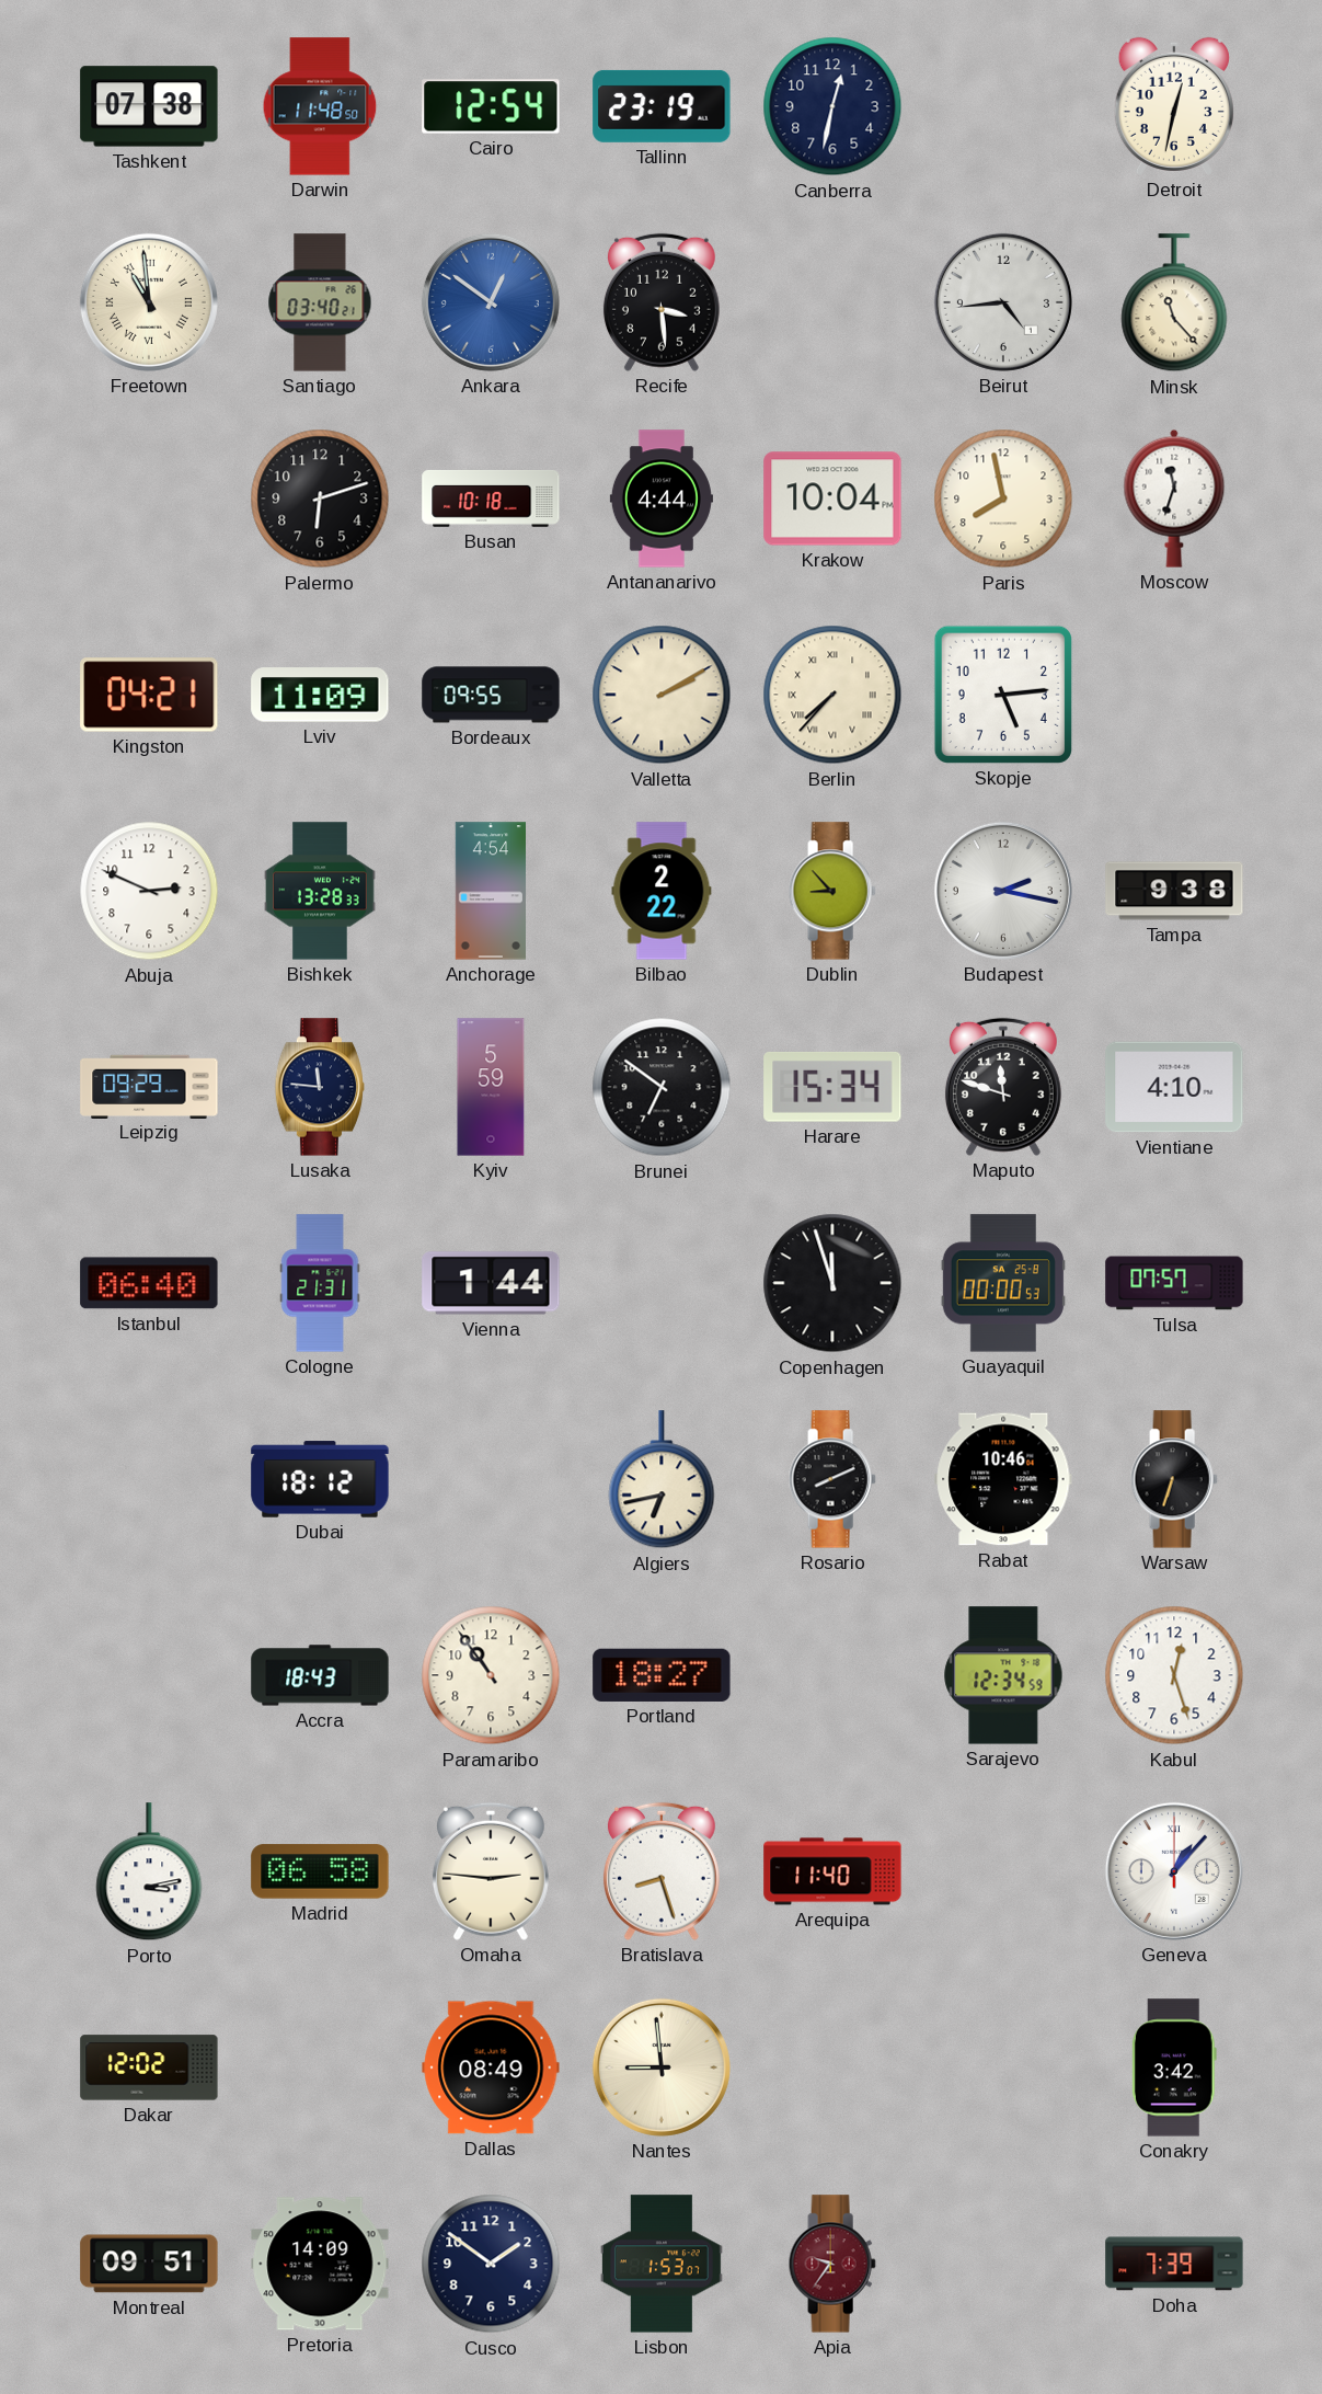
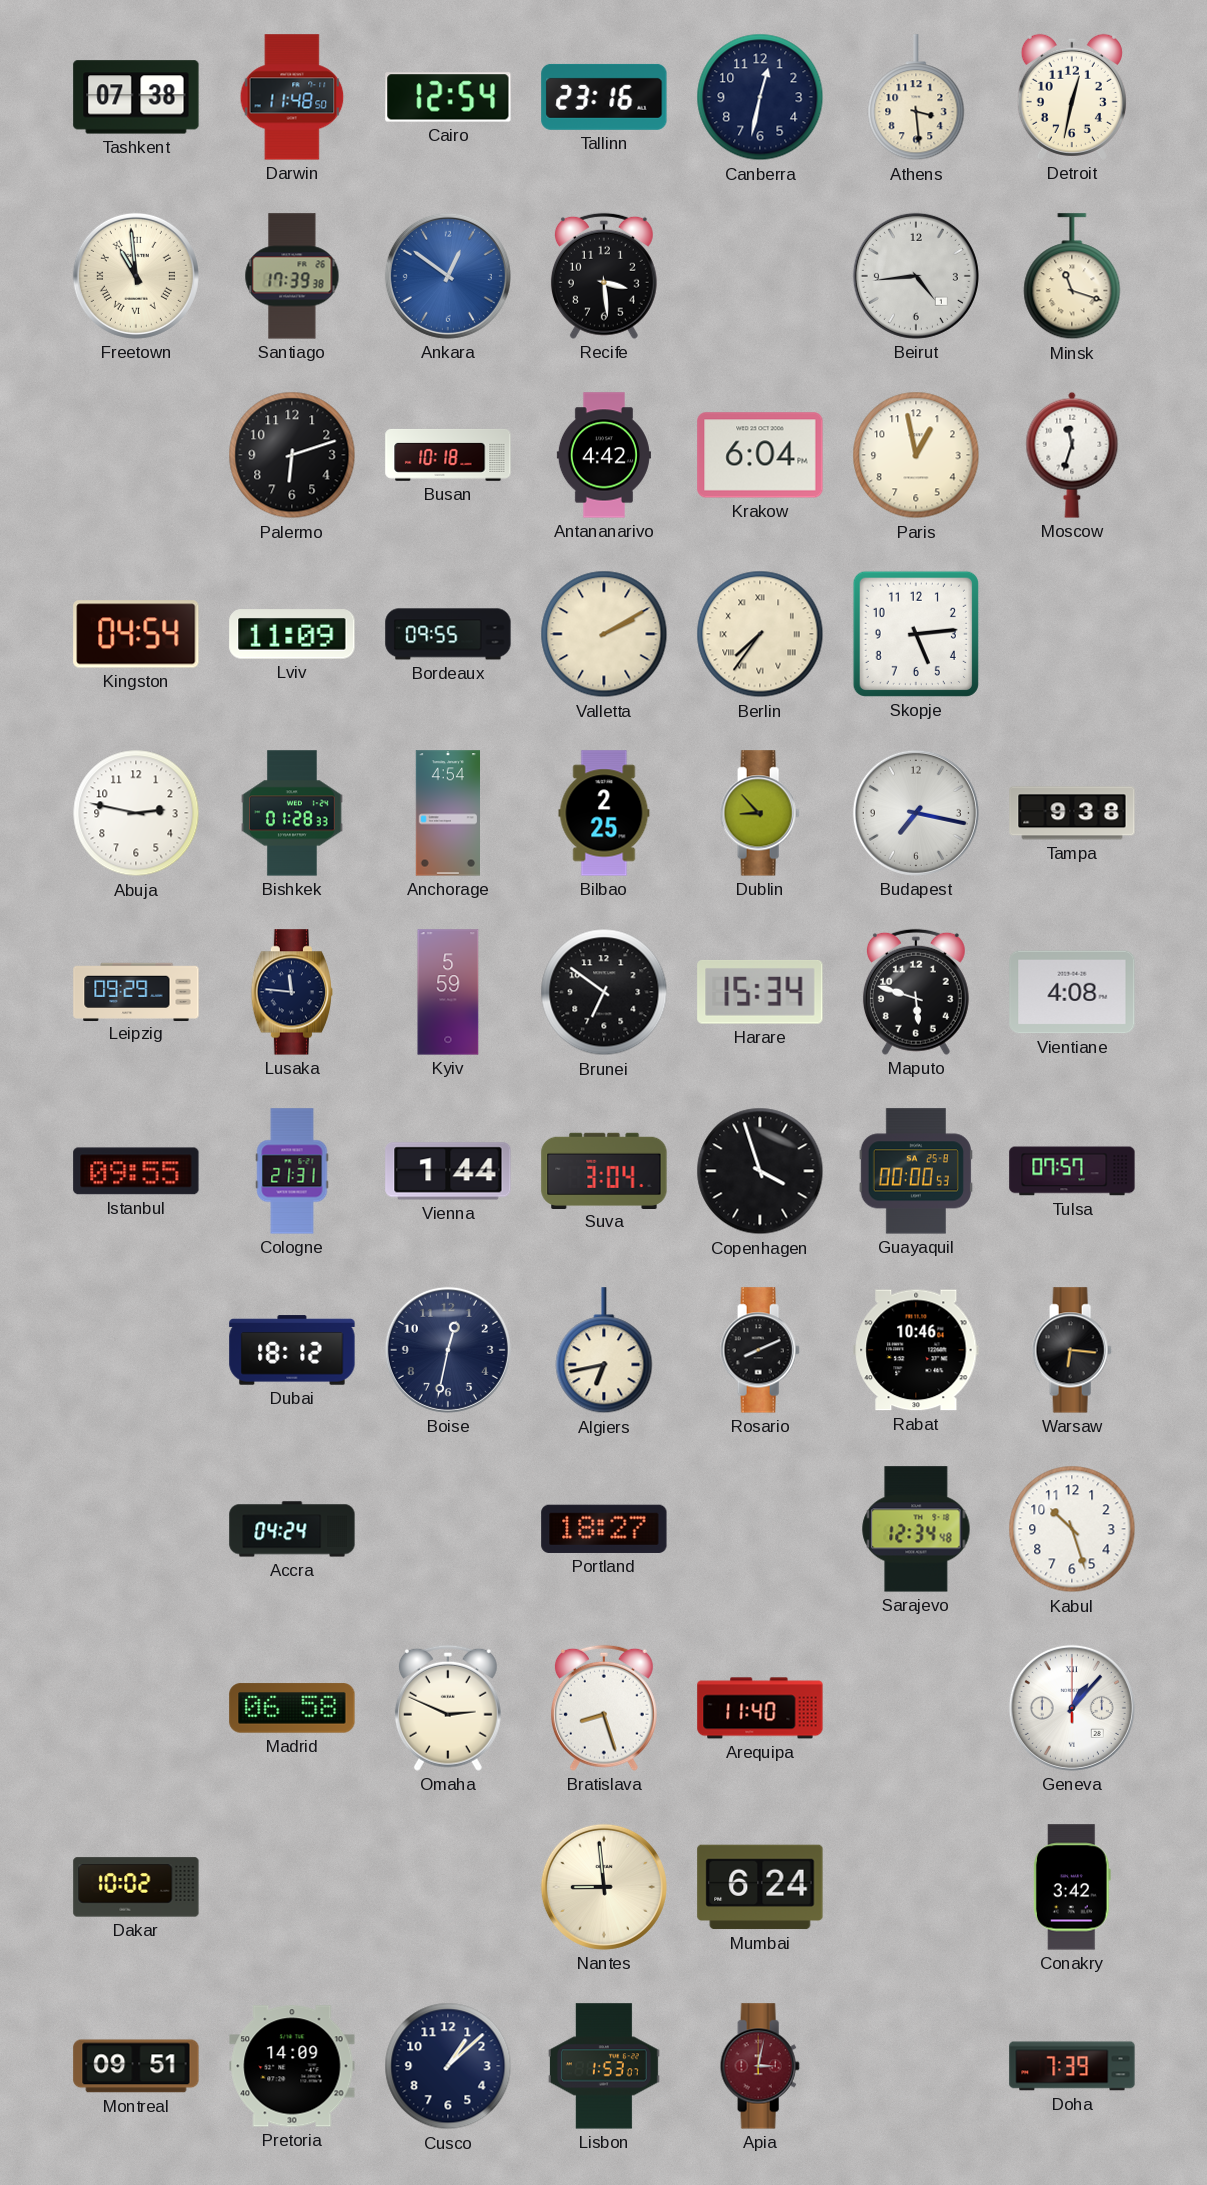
Tallinn: 23:19 -> 23:16
Athens: none -> 3:29
Santiago: 03:40 -> 17:39
Minsk: 11:23 -> 11:18
Antananarivo: 4:44 -> 4:42
Krakow: 10:04 -> 6:04
Paris: 7:58 -> 12:58
Kingston: 04:21 -> 04:54
Berlin: 7:37 -> 7:36
Abuja: 2:49 -> 2:47
Bishkek: 13:28 -> 01:28
Bilbao: 2:22 -> 2:25
Budapest: 2:17 -> 7:17
Maputo: 11:48 -> 5:48
Vientiane: 4:10 -> 4:08
Istanbul: 06:40 -> 09:55
Suva: none -> 3:04
Copenhagen: 11:57 -> 3:57
Boise: none -> 12:32
Warsaw: 6:33 -> 6:16
Accra: 18:43 -> 04:24
Paramaribo: 10:54 -> none
Sarajevo: 12:34:59 -> 12:34:48
Kabul: 12:27 -> 10:27
Porto: 3:13 -> none
Omaha: 2:46 -> 2:49
Dakar: 12:02 -> 10:02
Dallas: 08:49 -> none
Mumbai: none -> 6:24
Cusco: 1:51 -> 1:08
Apia: 9:36 -> 3:02
